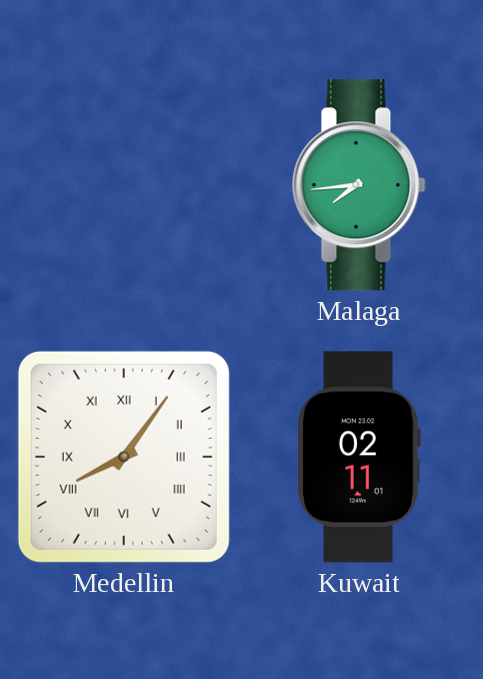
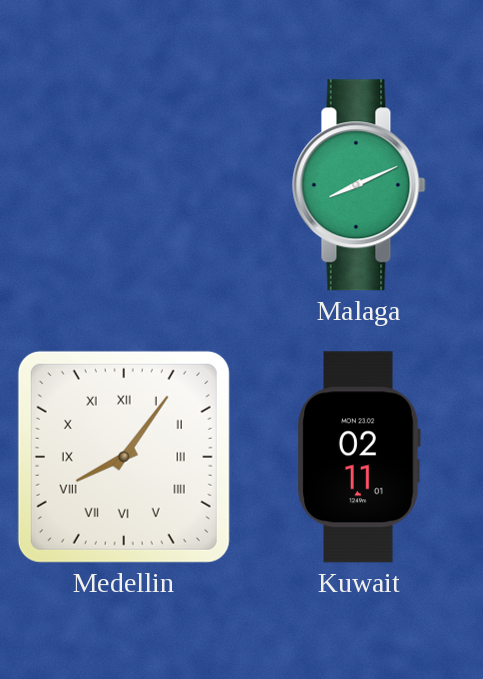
Malaga: 7:44 -> 8:11
